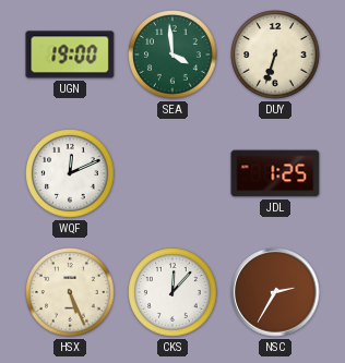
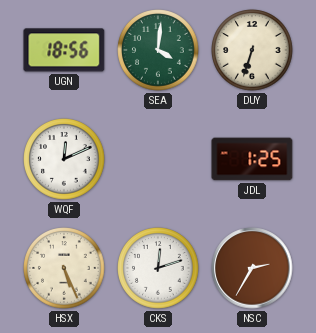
UGN: 19:00 -> 18:56
SEA: 3:59 -> 4:01
CKS: 12:07 -> 12:12
